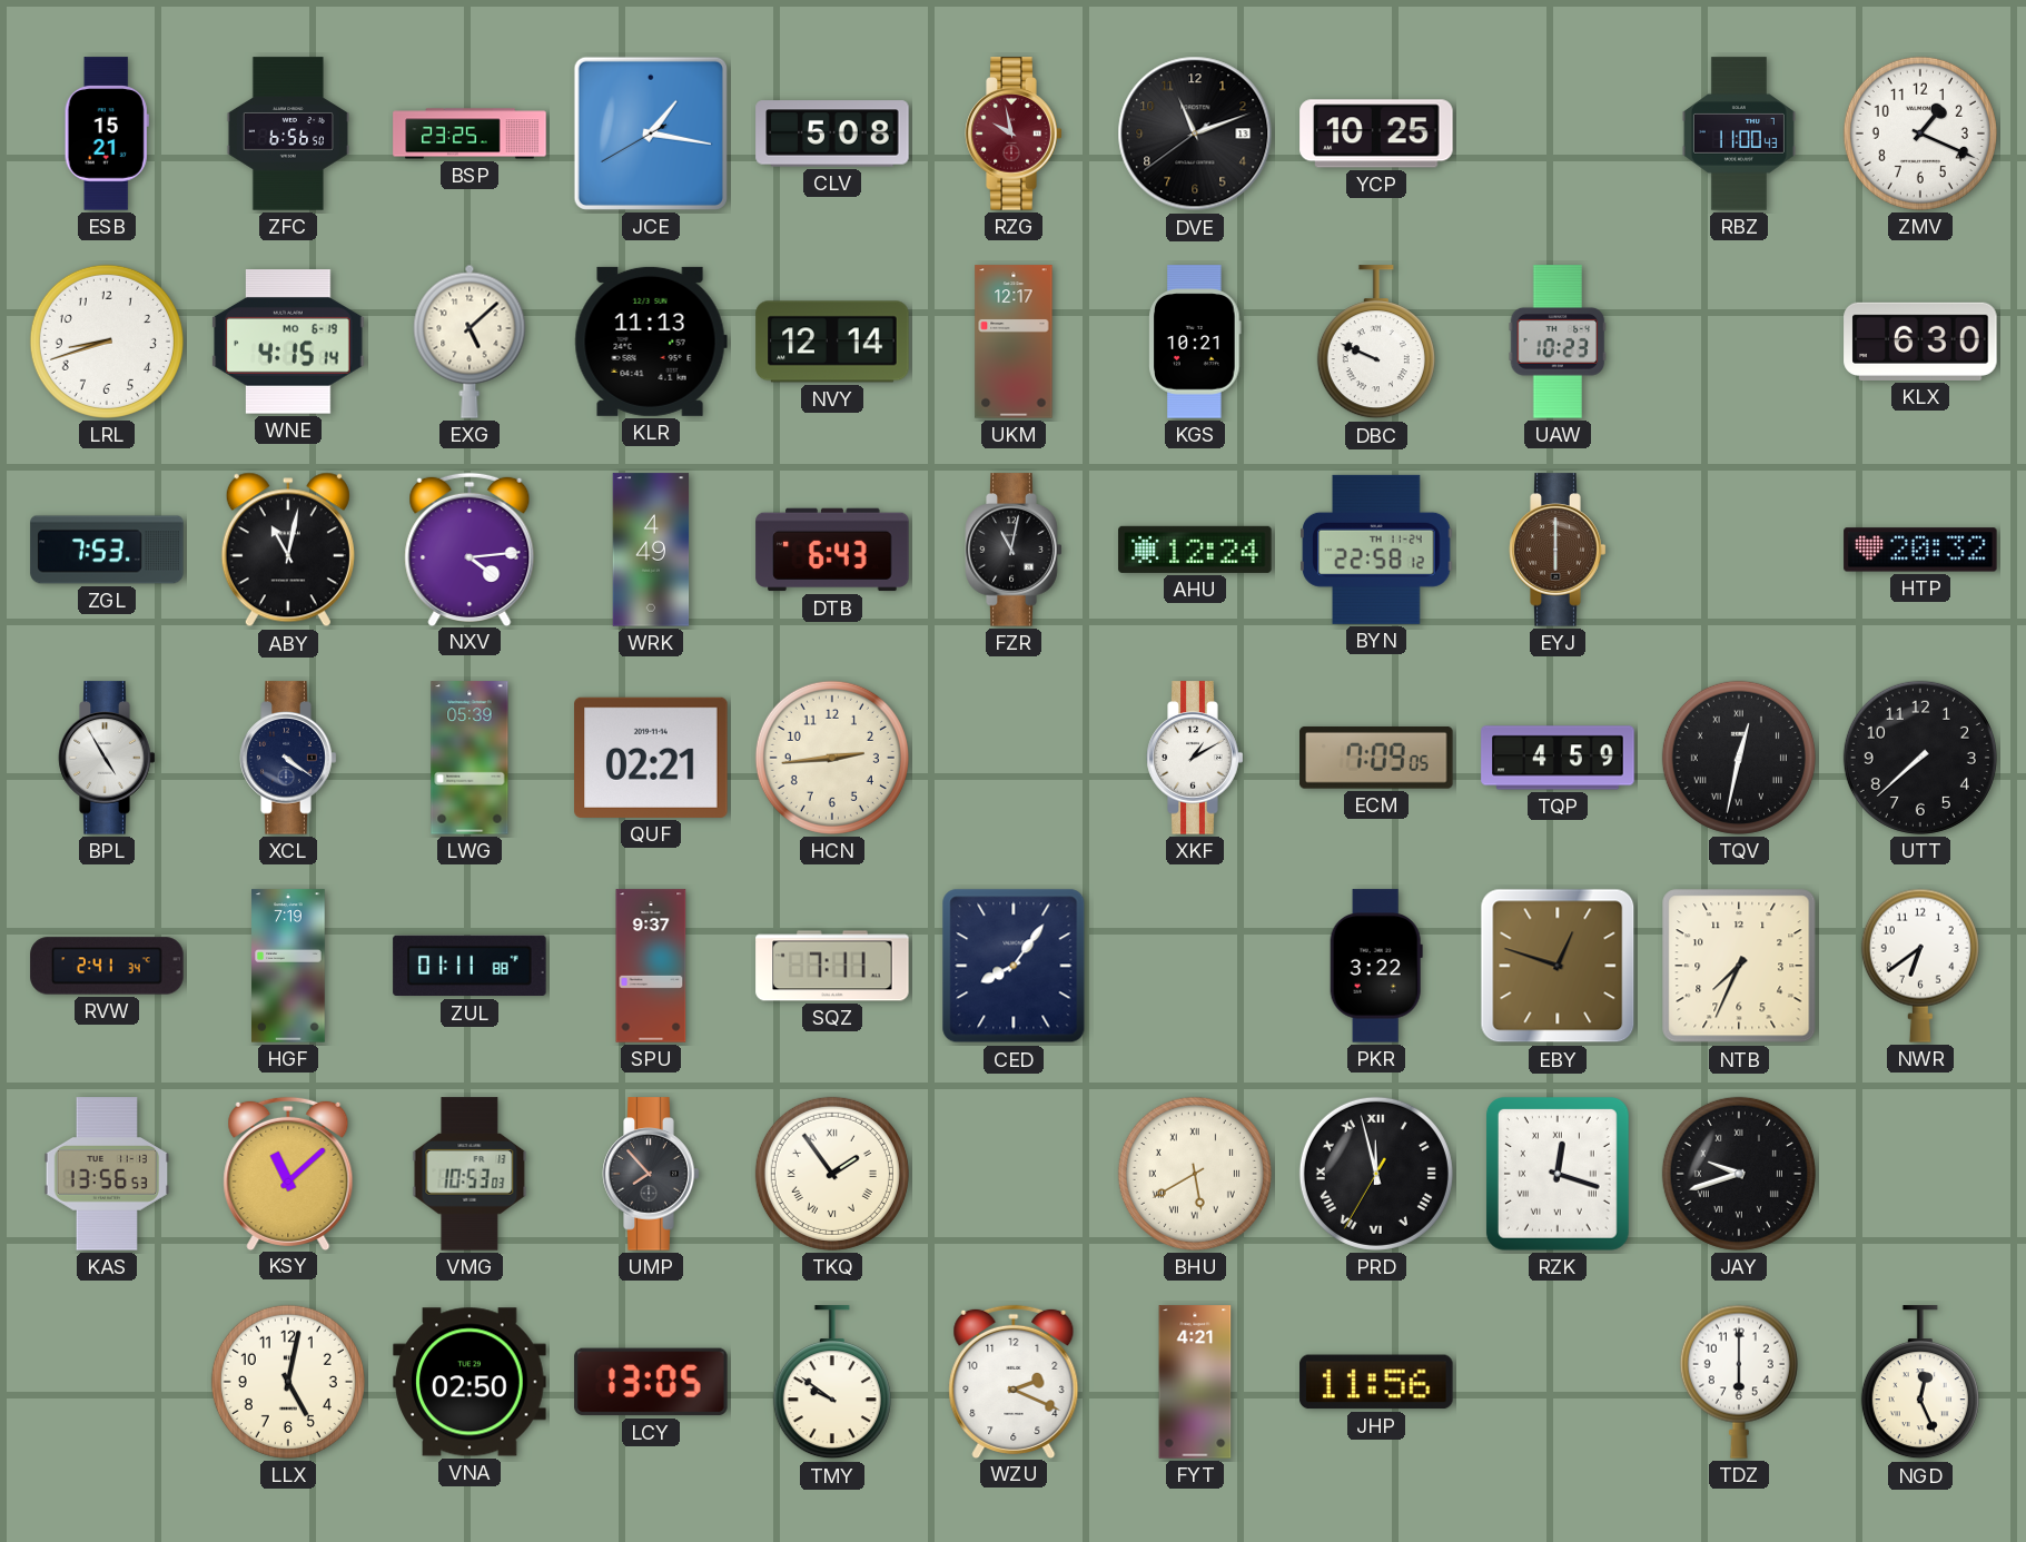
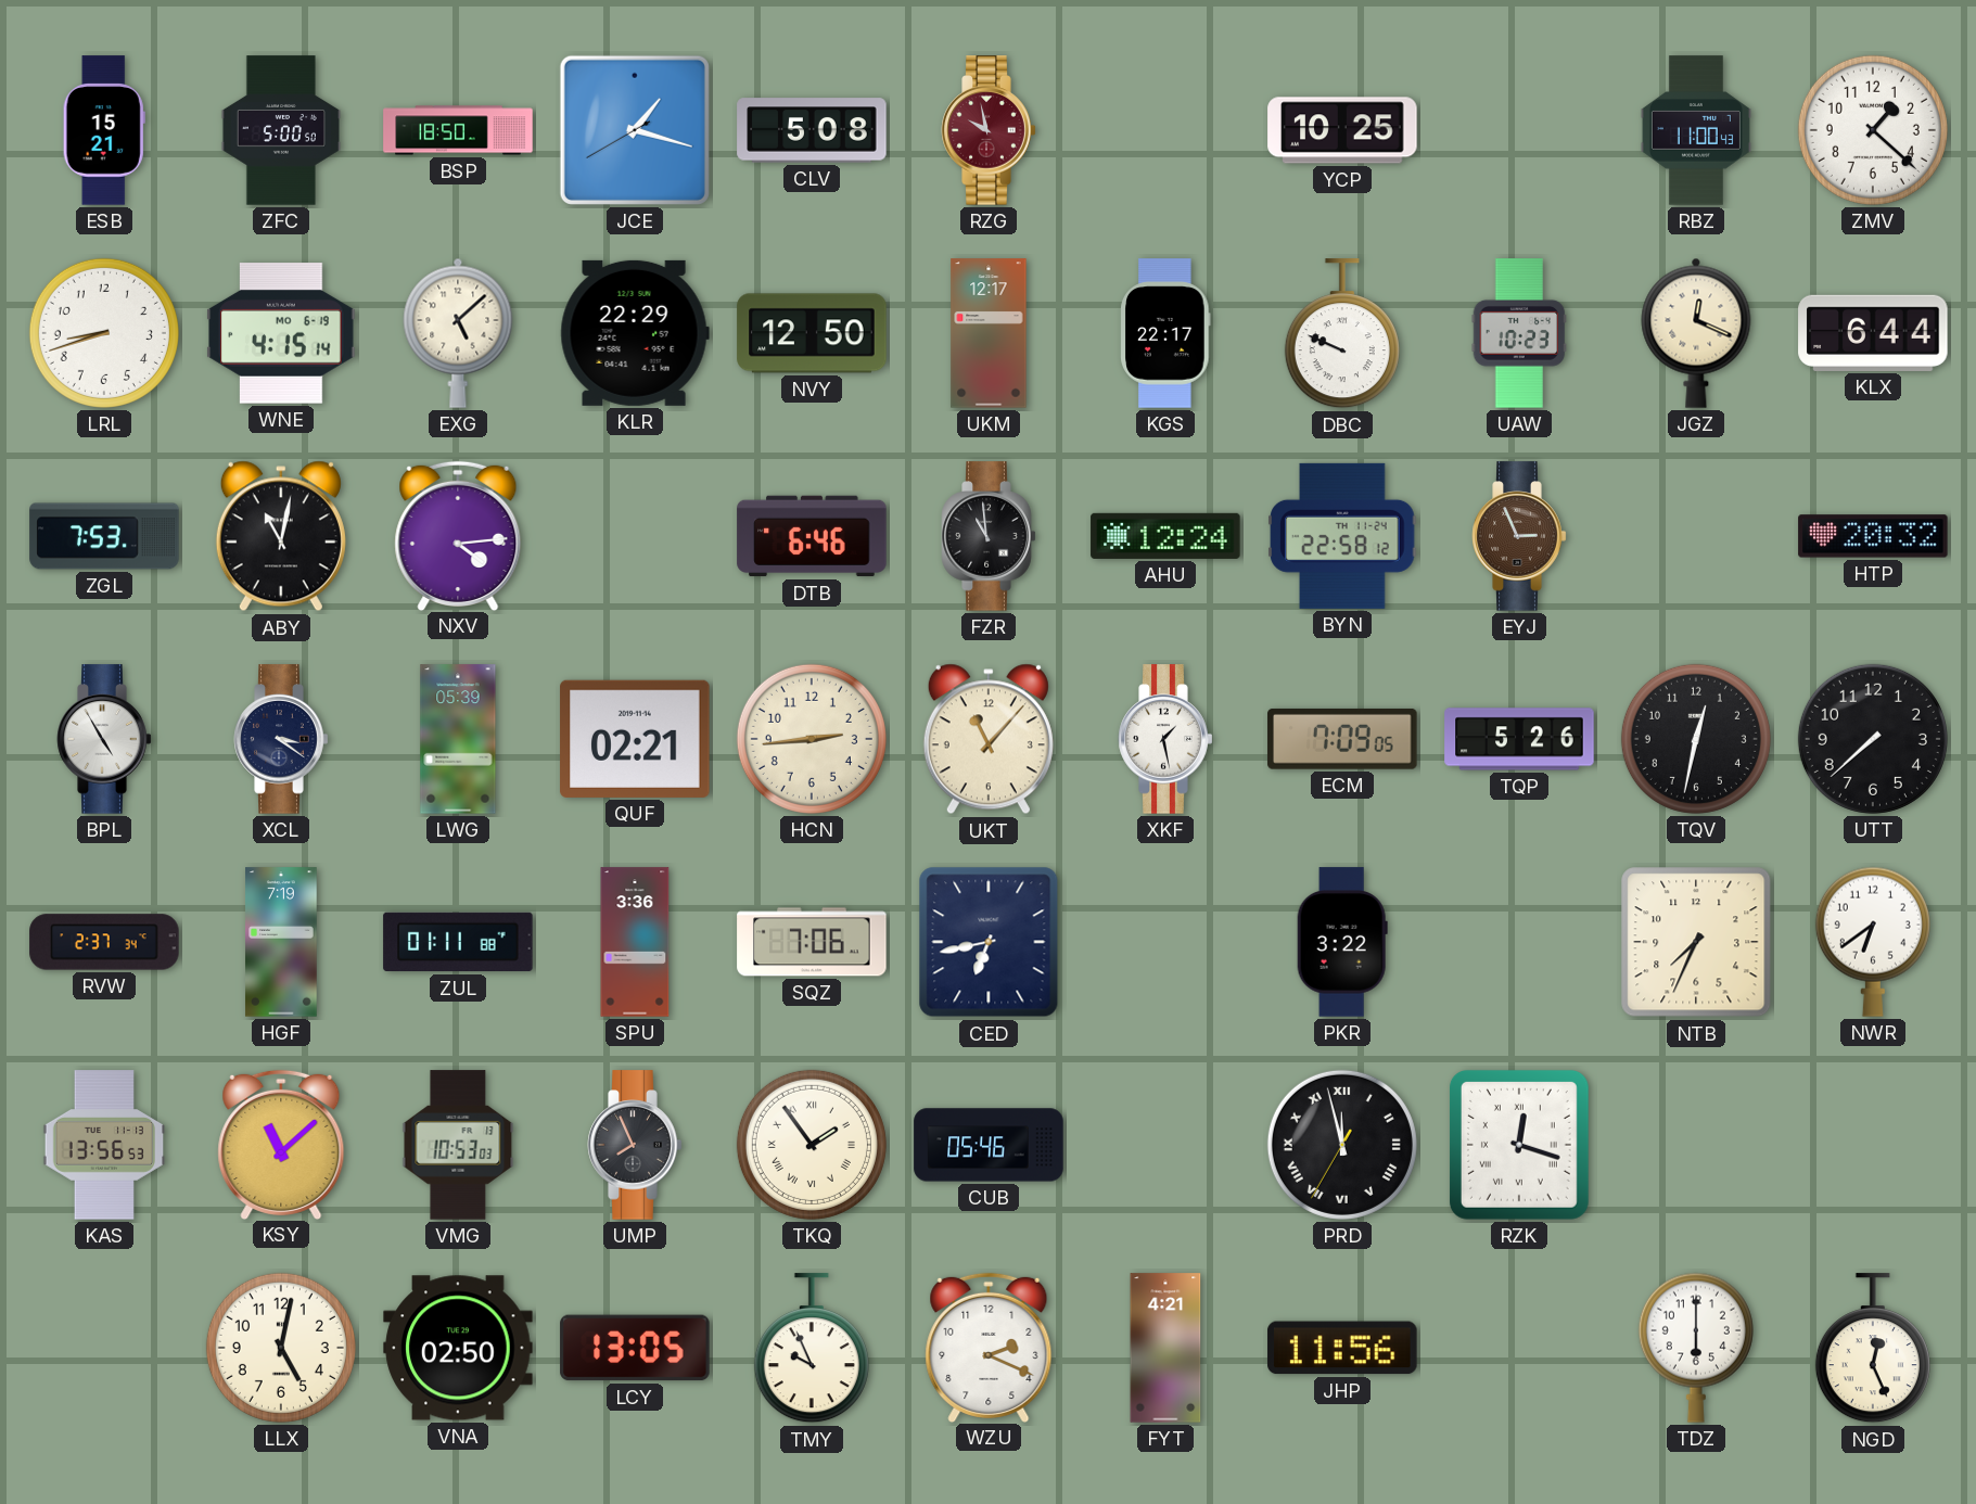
ZFC: 6:56 -> 5:00
BSP: 23:25 -> 18:50
JCE: 1:16 -> 1:17
DVE: 11:11 -> none
ZMV: 1:19 -> 1:22
KLR: 11:13 -> 22:29
NVY: 12:14 -> 12:50
KGS: 10:21 -> 22:17
JGZ: none -> 12:19
KLX: 6:30 -> 6:44
WRK: 4:49 -> none
DTB: 6:43 -> 6:46
FZR: 11:02 -> 10:59
EYJ: 6:00 -> 2:56
XCL: 4:21 -> 3:21
UKT: none -> 11:07
XKF: 1:10 -> 1:28
TQP: 4:59 -> 5:26
TQV numerals: Roman -> Arabic
RVW: 2:41 -> 2:37
SPU: 9:37 -> 3:36
SQZ: 7:11 -> 7:06
CED: 8:06 -> 6:43
EBY: 12:48 -> none
UMP: 7:53 -> 7:56
CUB: none -> 05:46
BHU: 5:40 -> none
JAY: 9:42 -> none
TMY: 9:51 -> 9:56
